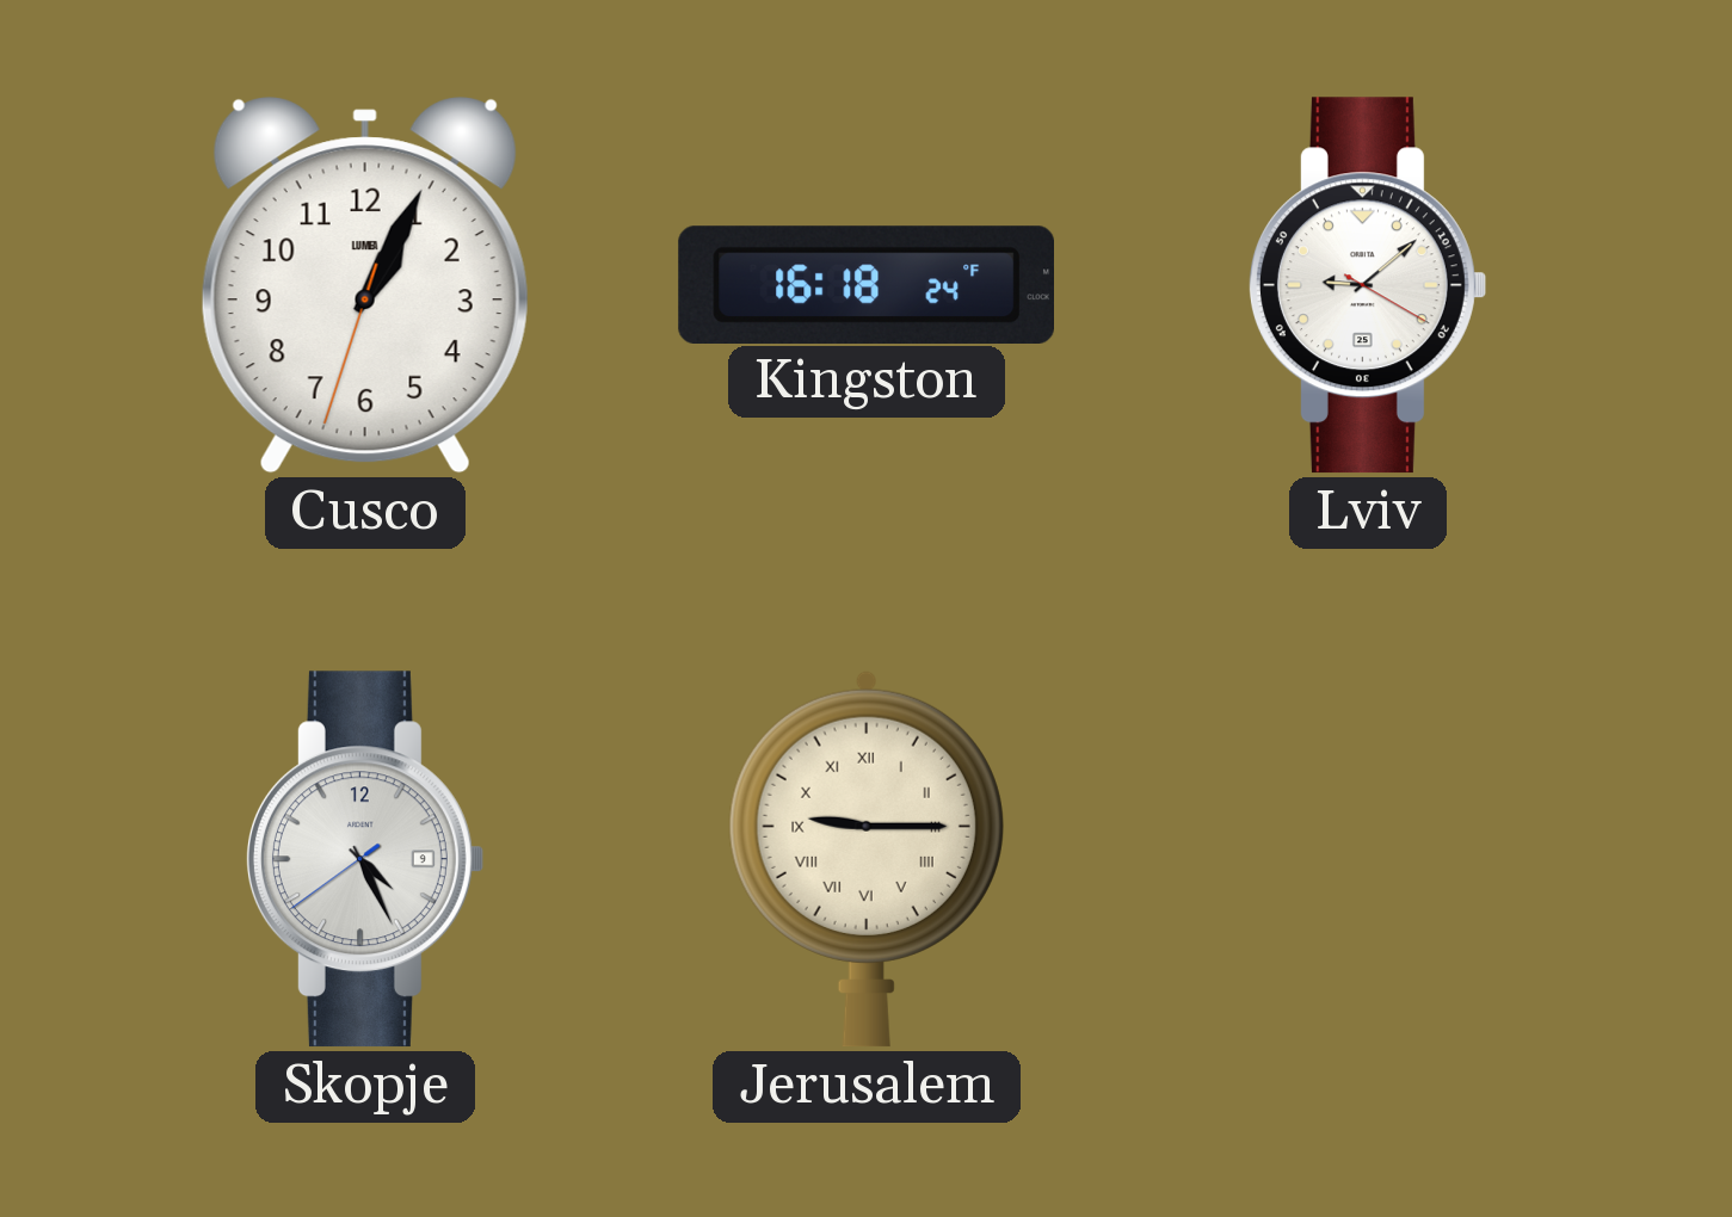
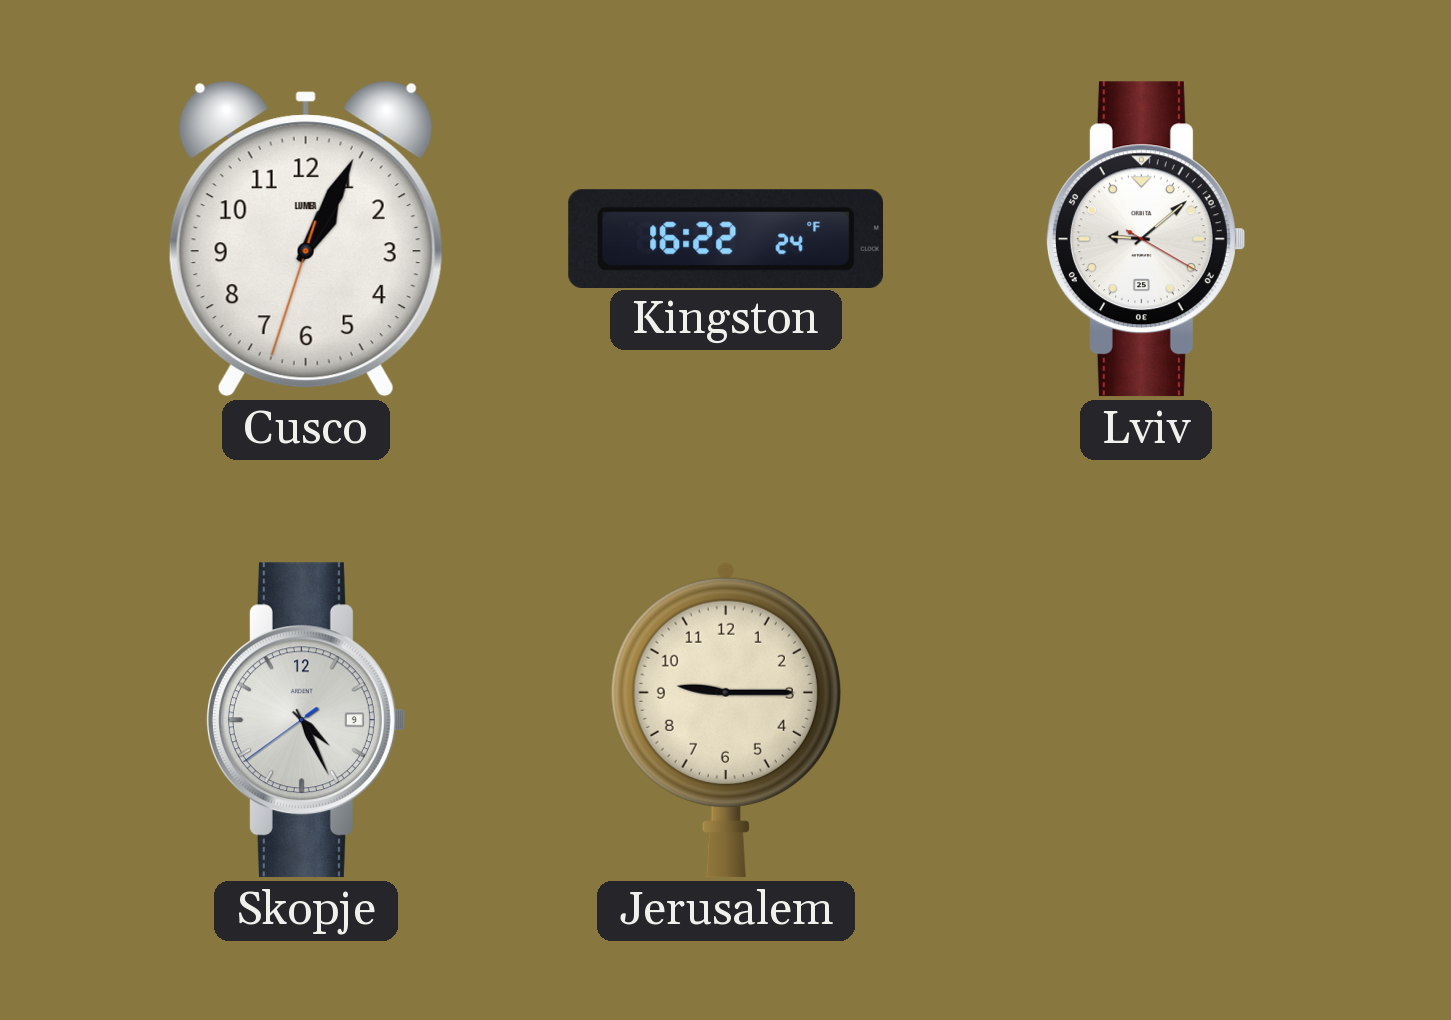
Kingston: 16:18 -> 16:22
Jerusalem numerals: Roman -> Arabic
